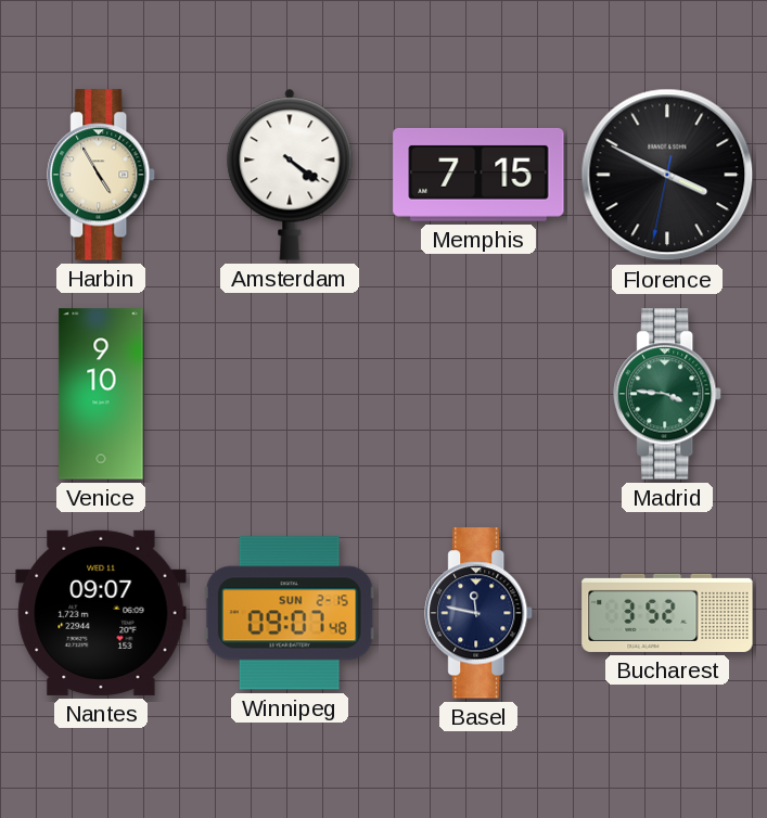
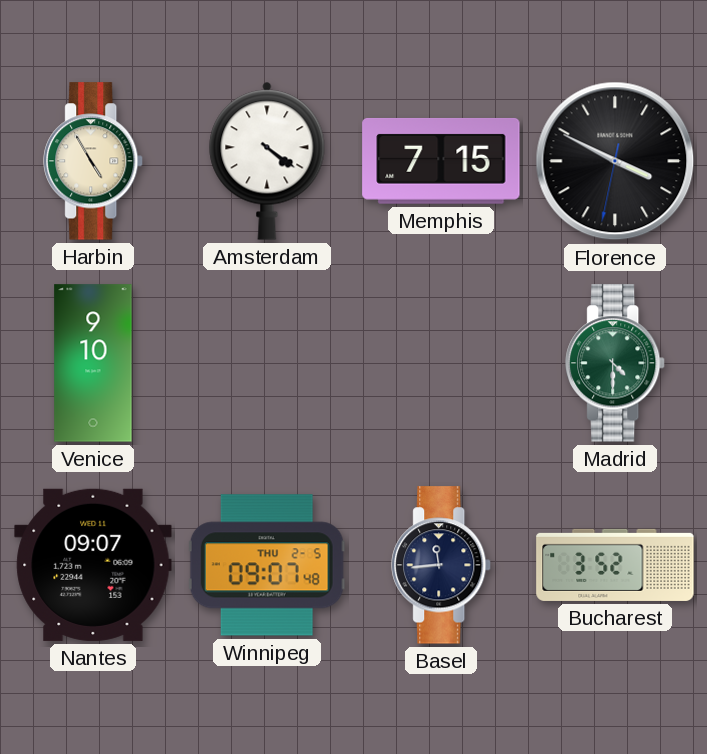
Madrid: 3:46 -> 4:30
Winnipeg date: SUN 2-15 -> THU 2-5
Basel: 11:47 -> 11:44
